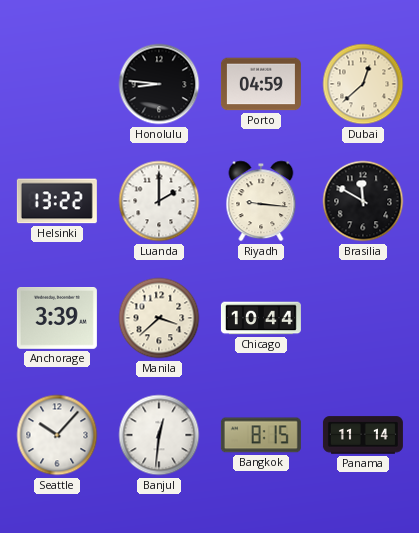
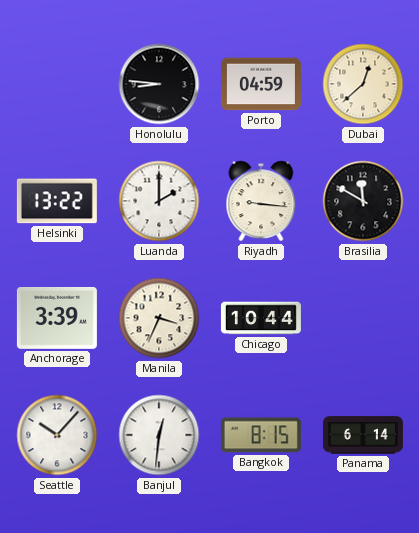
Manila: 3:38 -> 3:34
Panama: 11:14 -> 6:14
